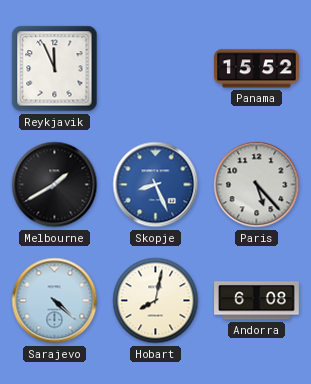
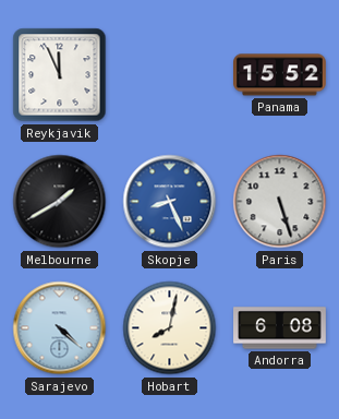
Paris: 5:23 -> 5:27
